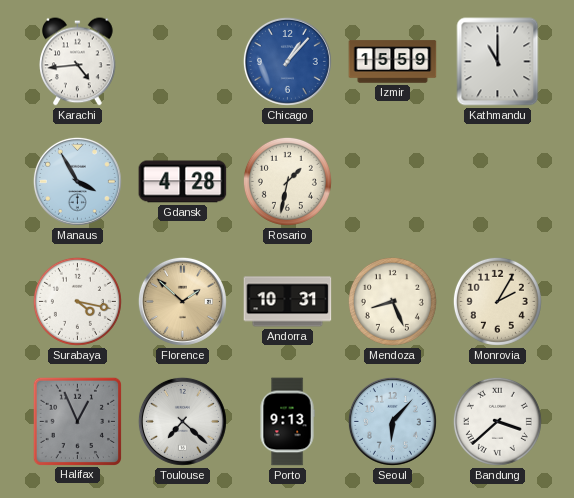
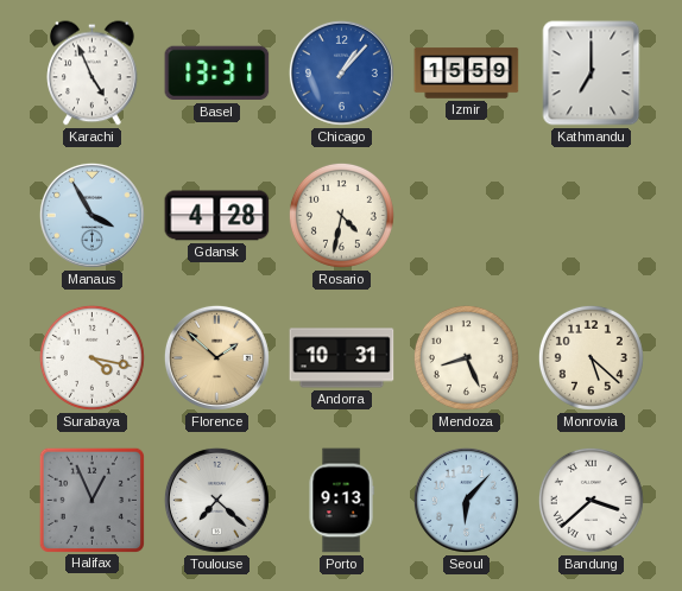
Karachi: 4:44 -> 4:56
Basel: none -> 13:31
Kathmandu: 11:00 -> 7:00
Rosario: 1:32 -> 4:32
Monrovia: 2:05 -> 5:22
